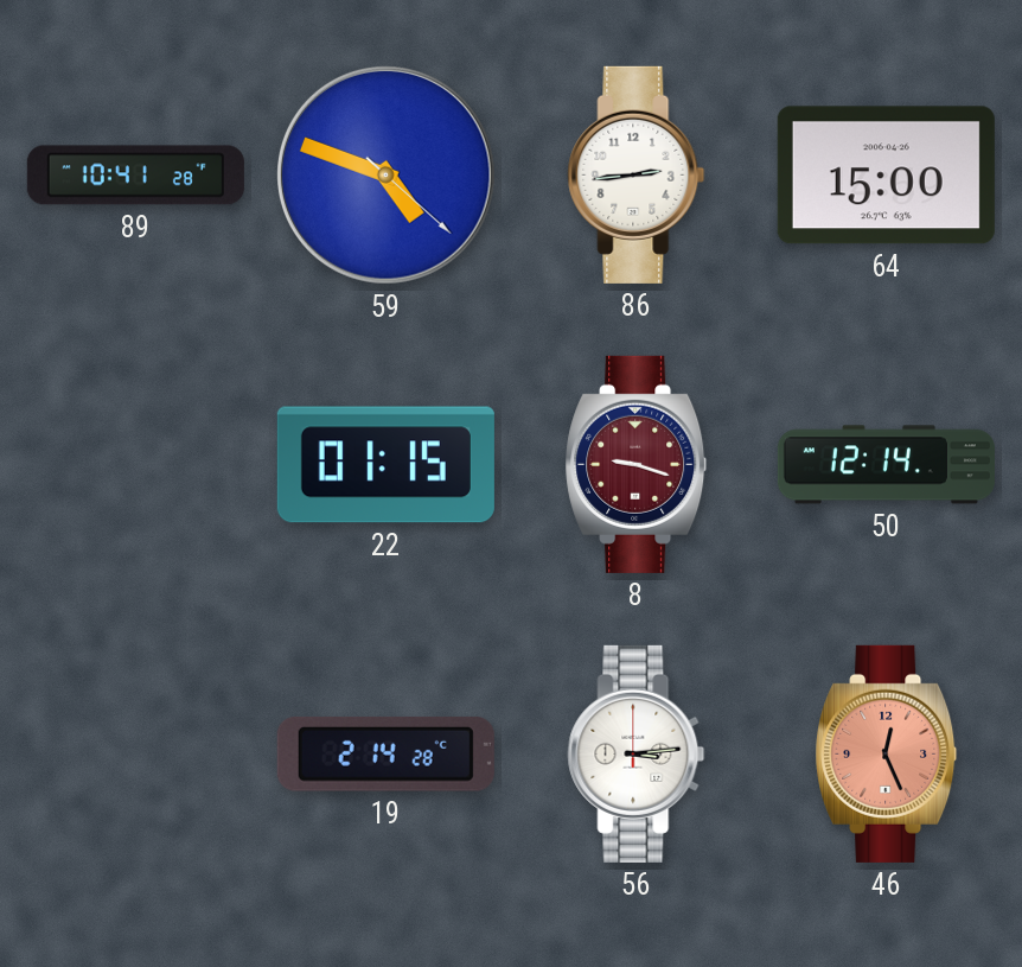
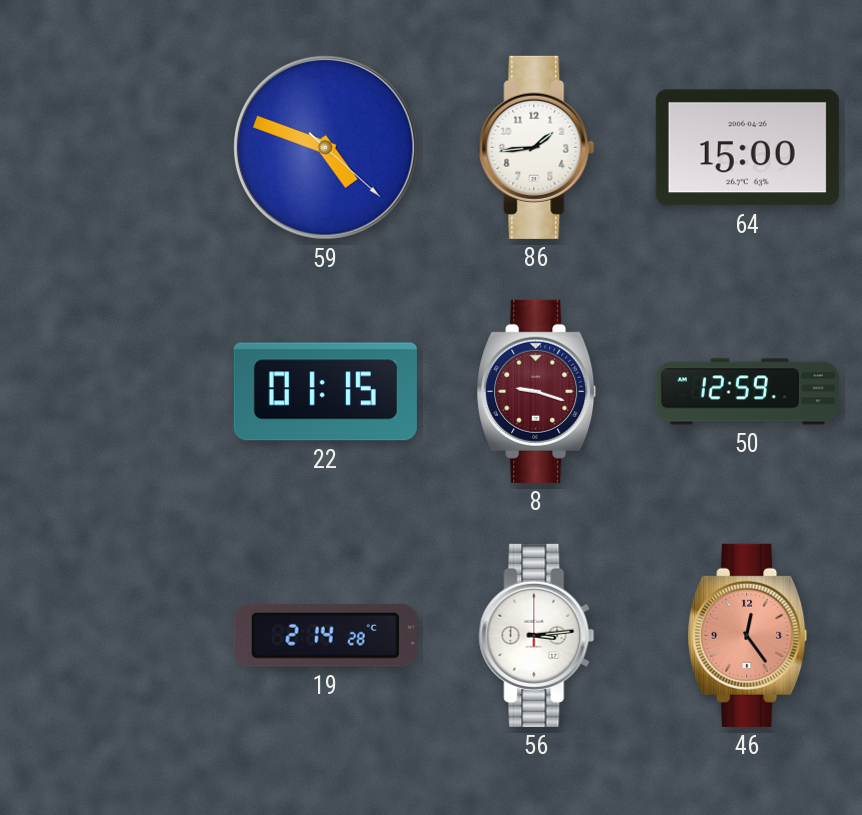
89: 10:41 -> none
86: 2:44 -> 1:44
50: 12:14 -> 12:59
46: 12:26 -> 12:24
